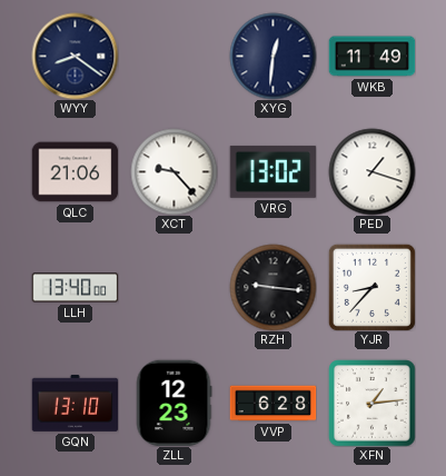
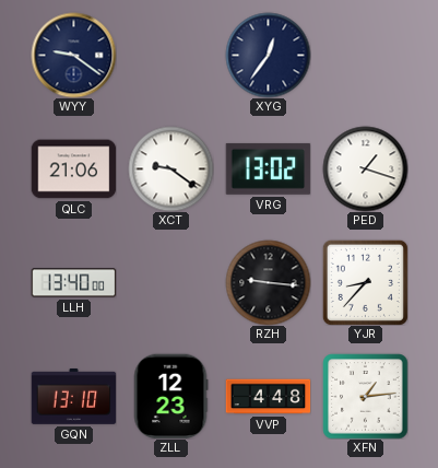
WYY: 8:21 -> 9:21
XYG: 12:31 -> 12:36
WKB: 11:49 -> none
XCT: 9:23 -> 9:21
VVP: 6:28 -> 4:48
